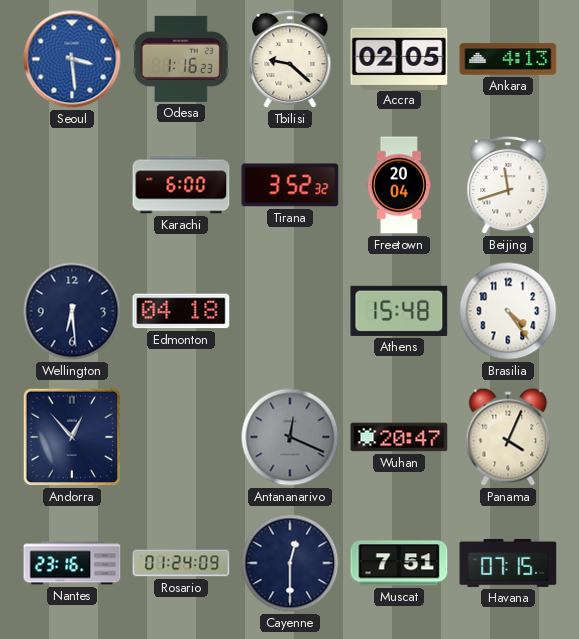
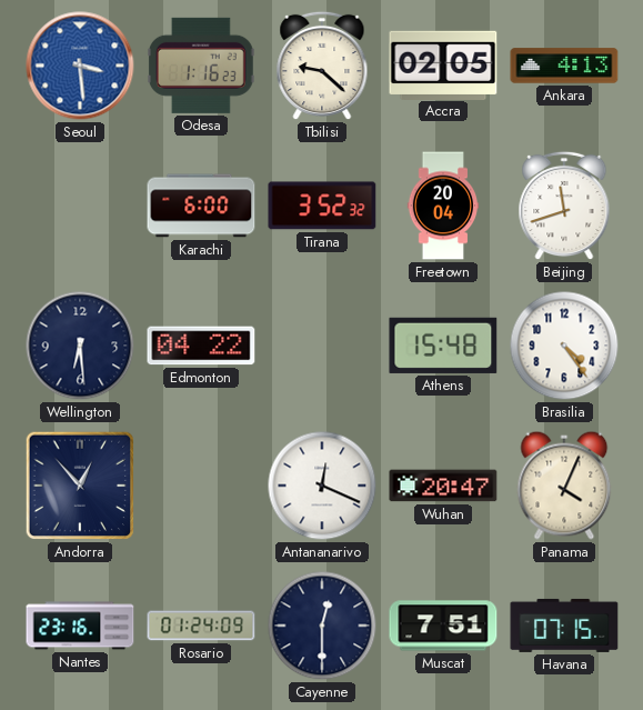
Edmonton: 04:18 -> 04:22
Antananarivo dial: grey -> white
